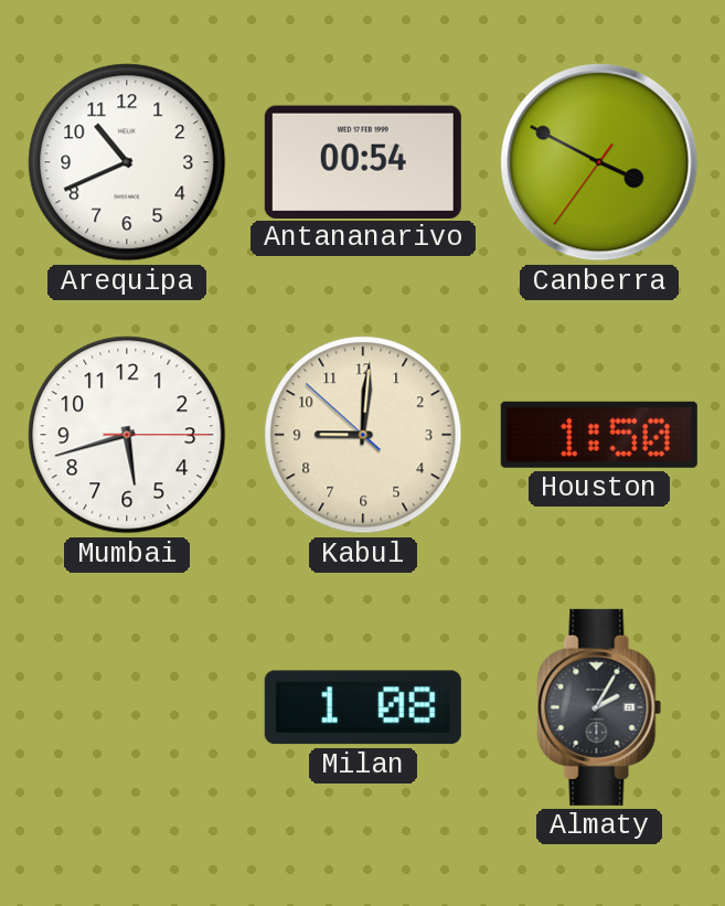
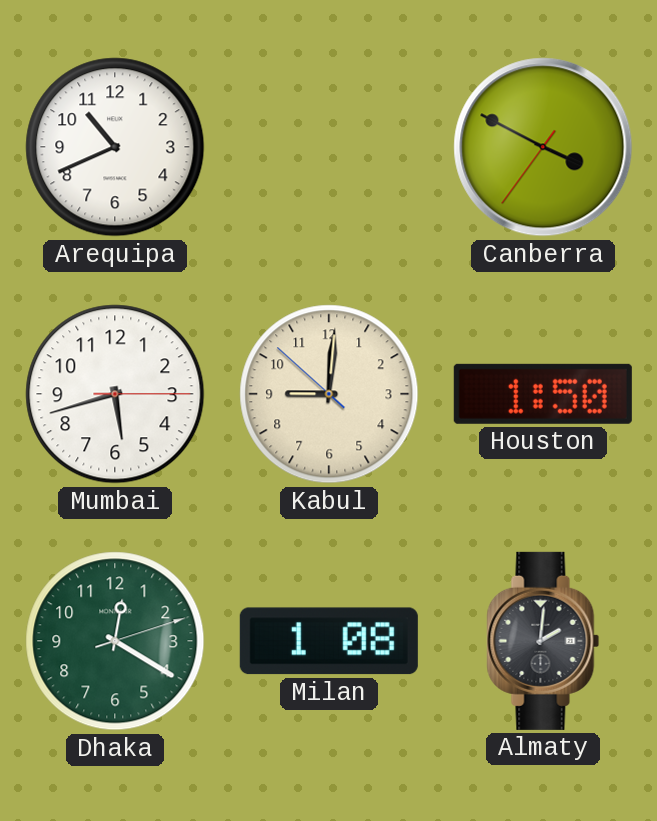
Antananarivo: 00:54 -> none
Dhaka: none -> 12:20
Almaty: 2:05 -> 2:01
